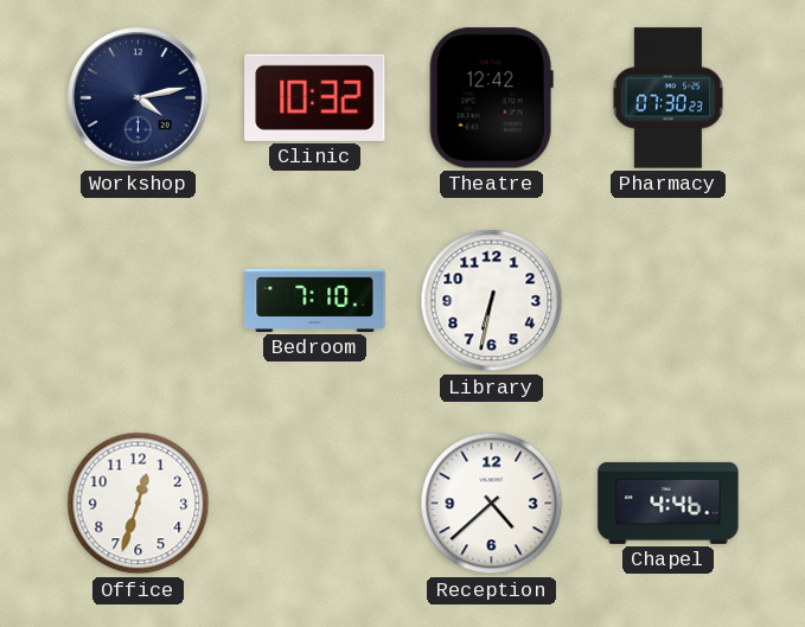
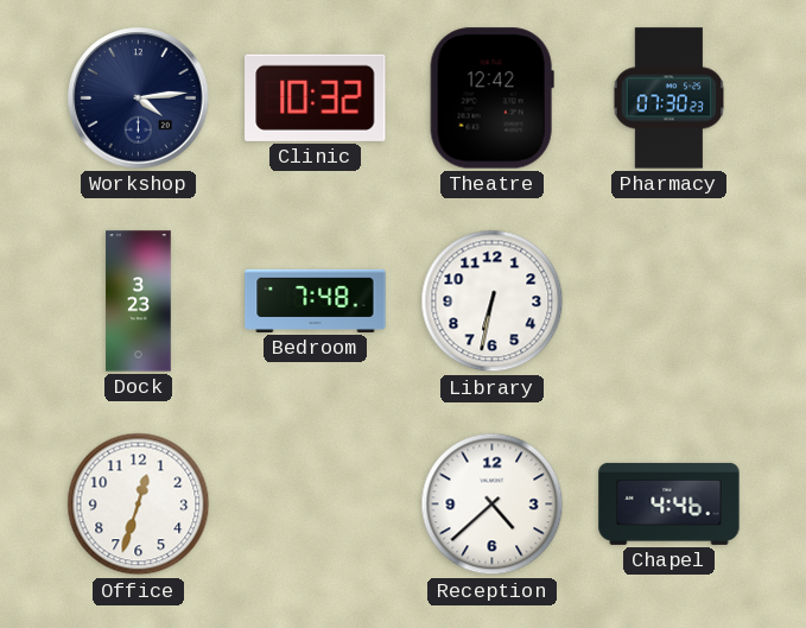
Workshop: 4:13 -> 4:14
Dock: none -> 3:23
Bedroom: 7:10 -> 7:48
